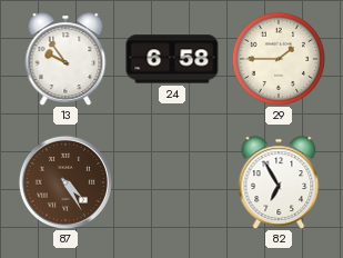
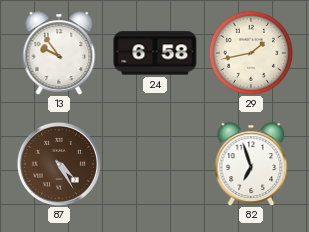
29: 1:45 -> 1:43
82: 6:55 -> 6:57
